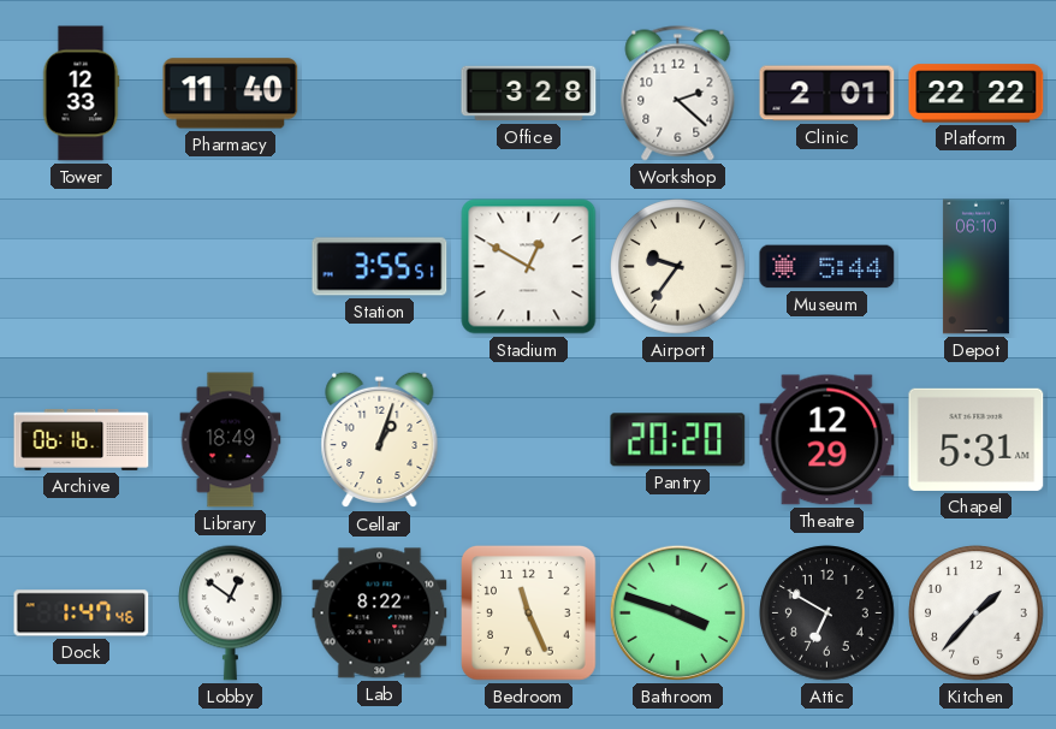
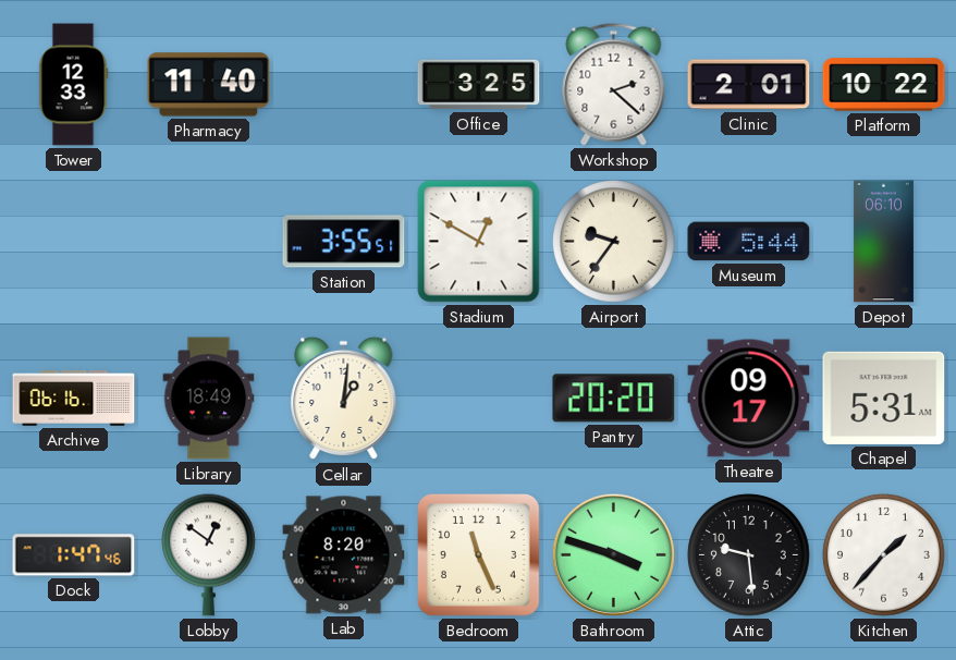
Office: 3:28 -> 3:25
Platform: 22:22 -> 10:22
Cellar: 1:03 -> 1:01
Theatre: 12:29 -> 09:17
Lab: 8:22 -> 8:20
Attic: 6:50 -> 9:29
